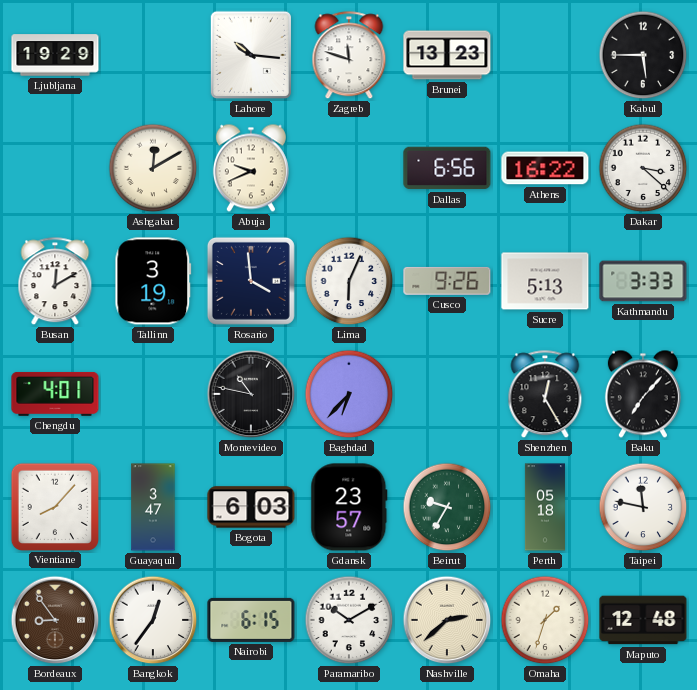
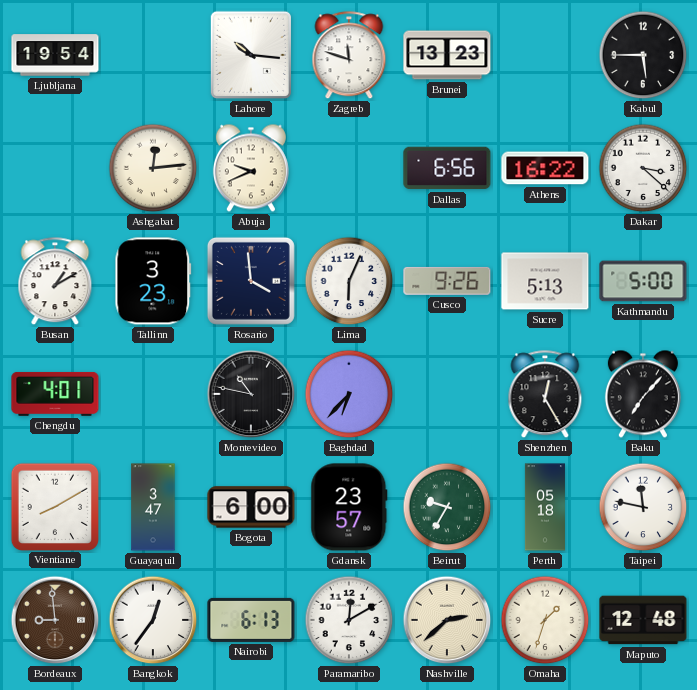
Ljubljana: 19:29 -> 19:54
Ashgabat: 12:10 -> 12:14
Busan: 12:10 -> 1:10
Tallinn: 3:19 -> 3:23
Kathmandu: 3:33 -> 5:00
Vientiane: 8:07 -> 8:10
Bogota: 6:03 -> 6:00
Bordeaux: 8:54 -> 8:59
Nairobi: 6:15 -> 6:13
Paramaribo: 10:10 -> 12:10
